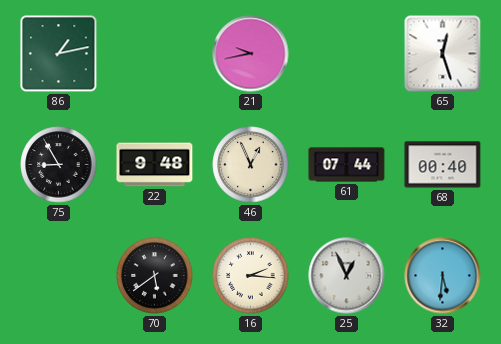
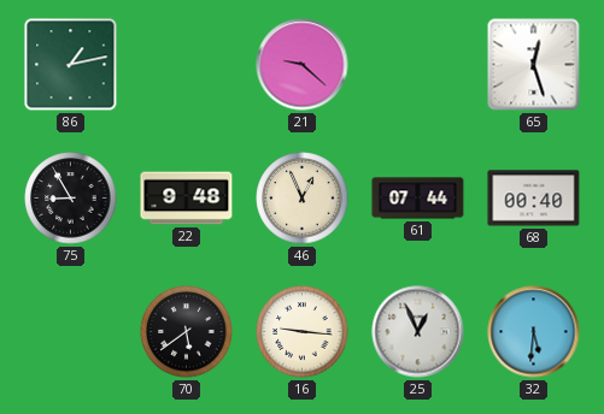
21: 9:43 -> 9:22
16: 2:16 -> 9:16
